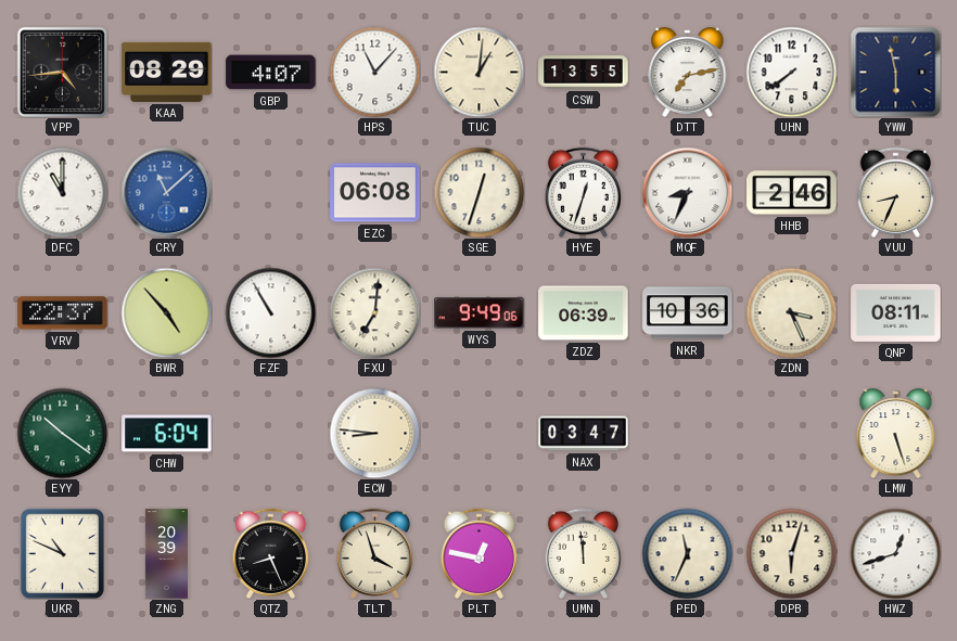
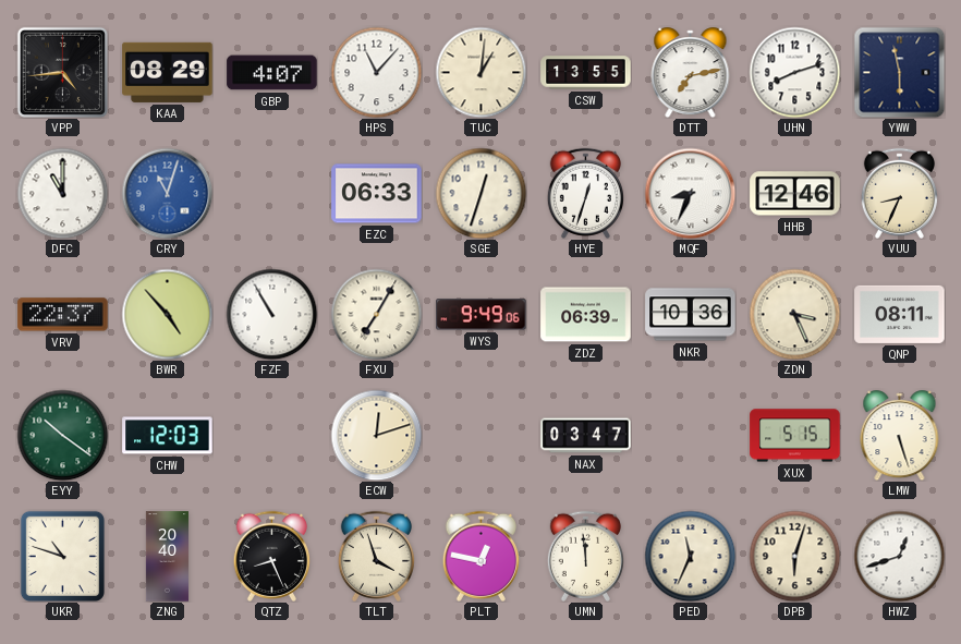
UHN: 7:39 -> 8:12
CRY: 11:08 -> 11:03
EZC: 06:08 -> 06:33
HHB: 2:46 -> 12:46
FXU: 7:01 -> 7:05
CHW: 6:04 -> 12:03
ECW: 8:46 -> 12:12
XUX: none -> 5:15
UKR: 10:49 -> 10:48
ZNG: 20:39 -> 20:40
